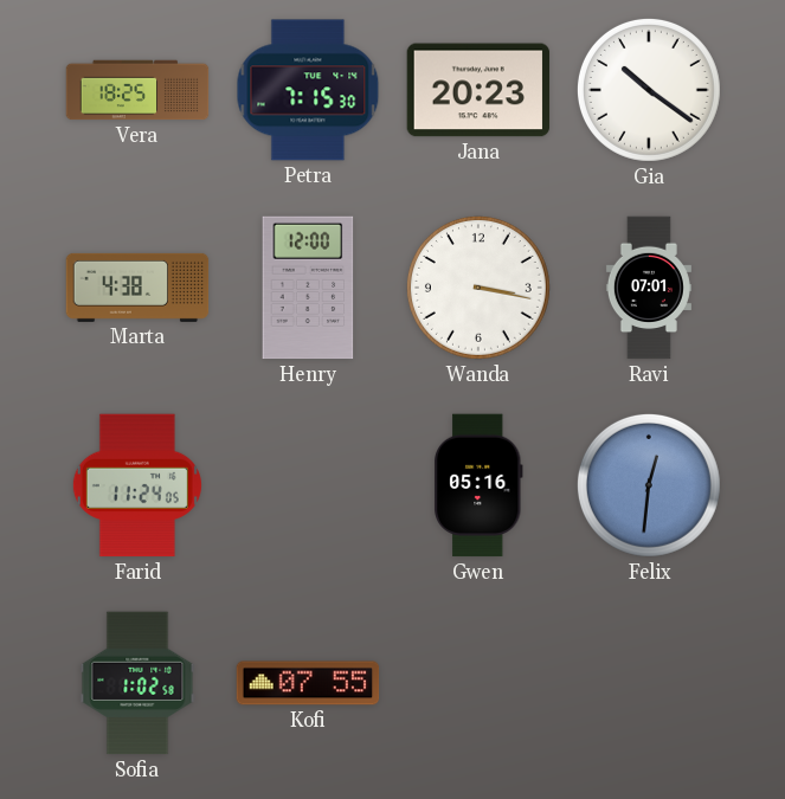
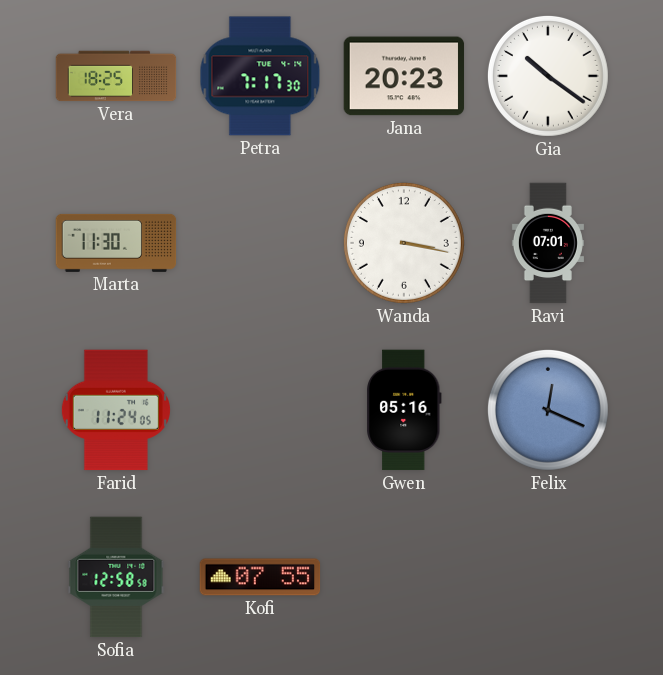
Petra: 7:15 -> 7:17
Marta: 4:38 -> 11:30
Henry: 12:00 -> none
Felix: 12:31 -> 12:19
Sofia: 1:02 -> 12:58
